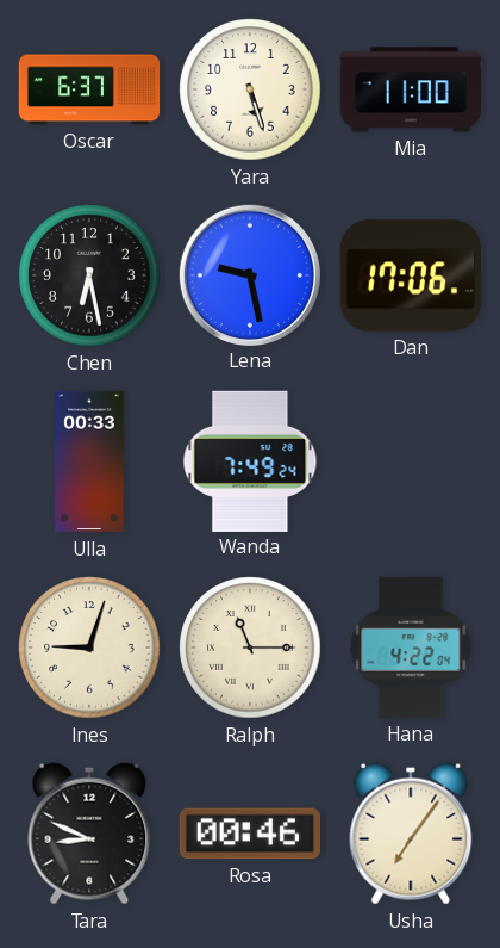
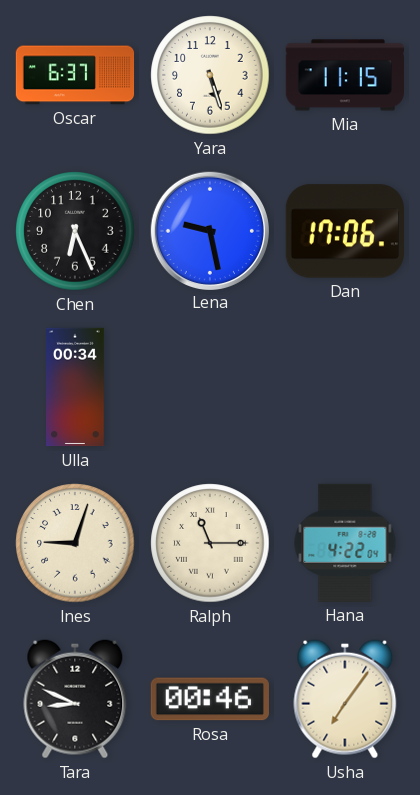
Mia: 11:00 -> 11:15
Chen: 6:28 -> 6:26
Ulla: 00:33 -> 00:34
Wanda: 7:49 -> none
